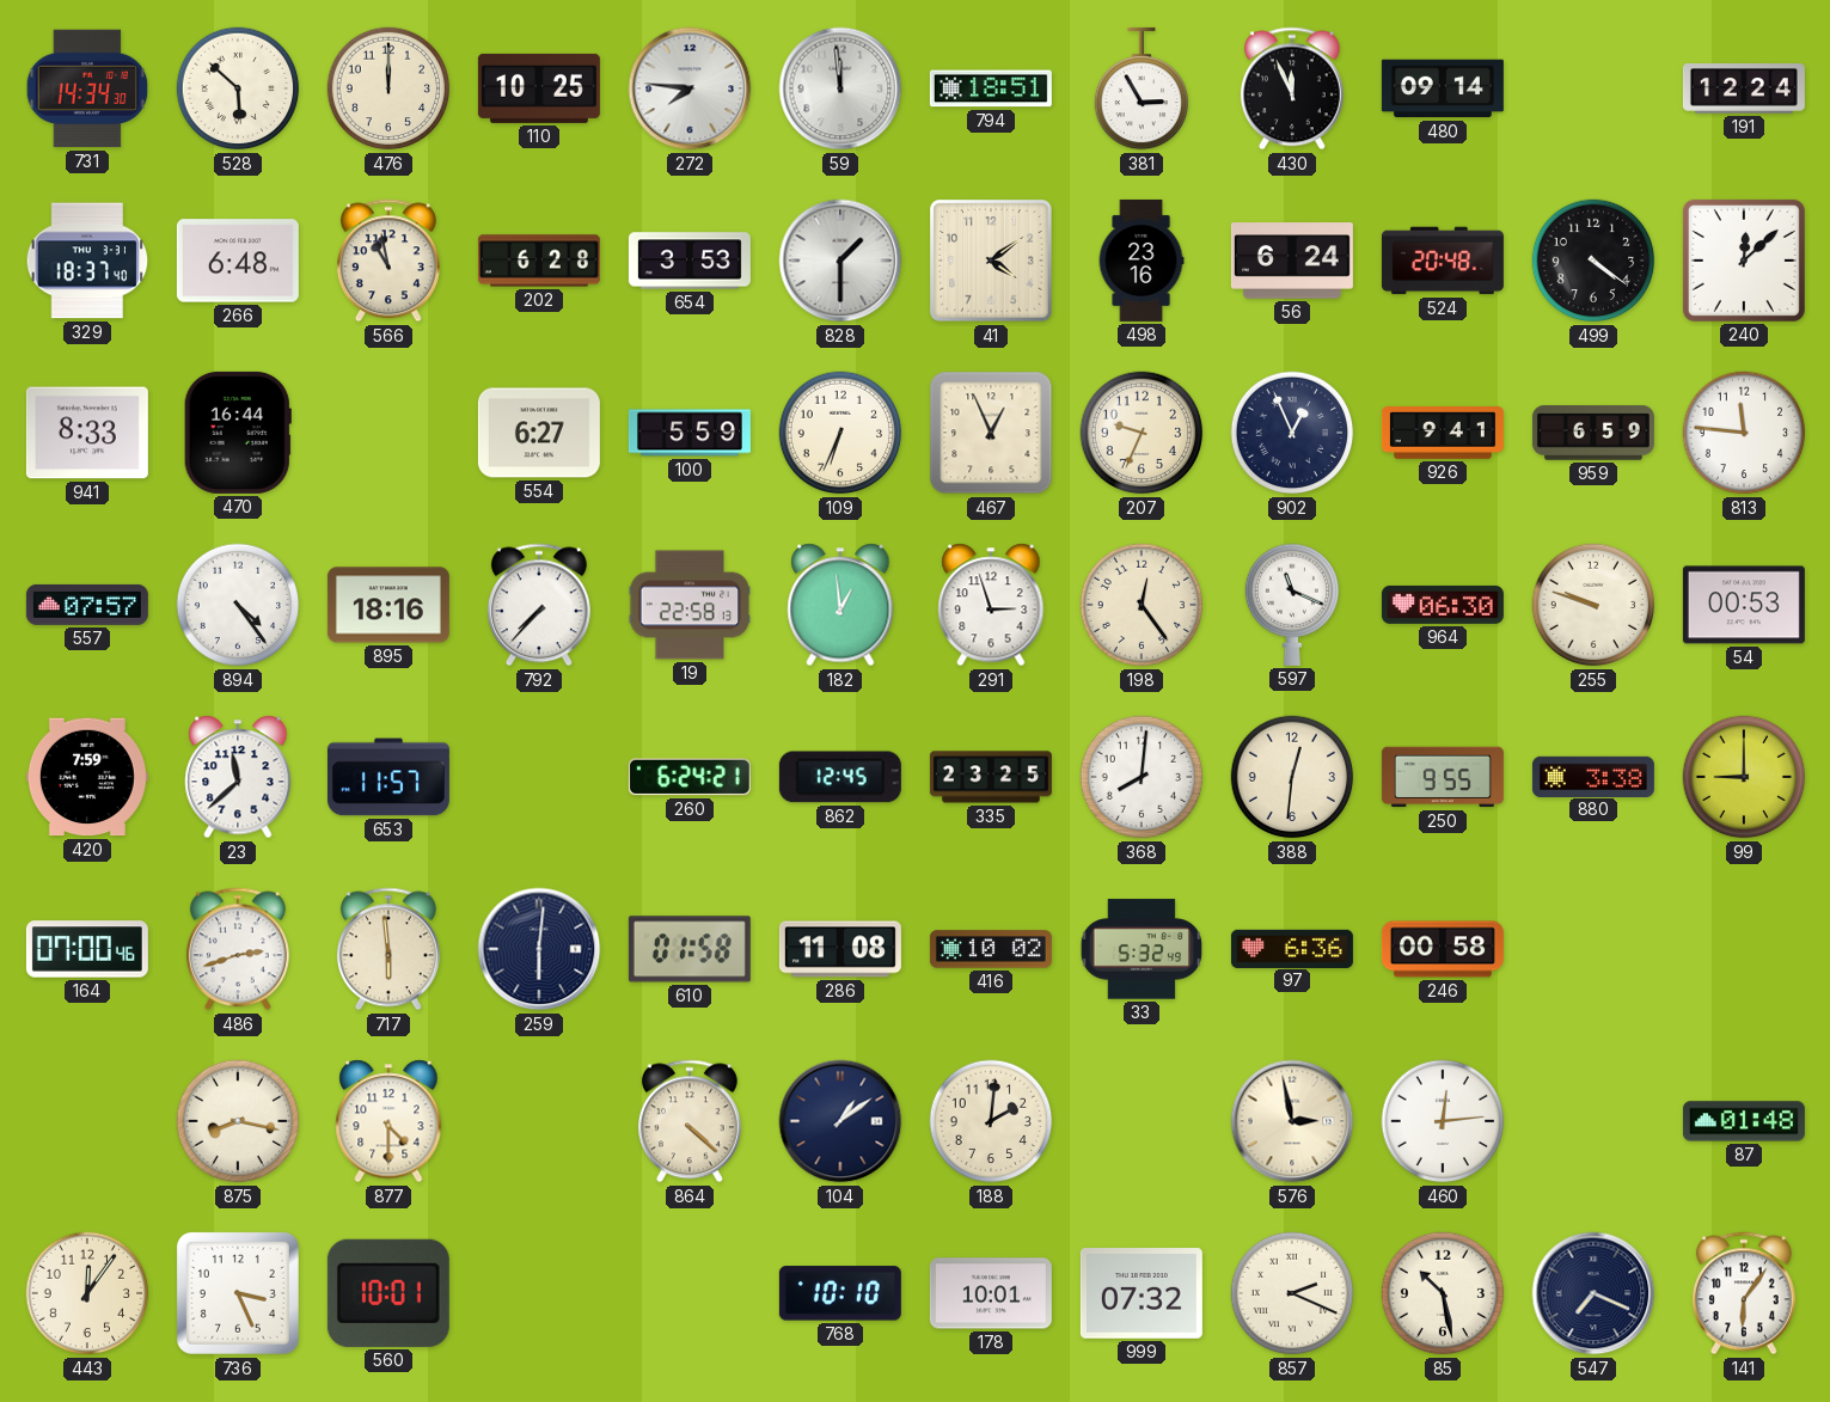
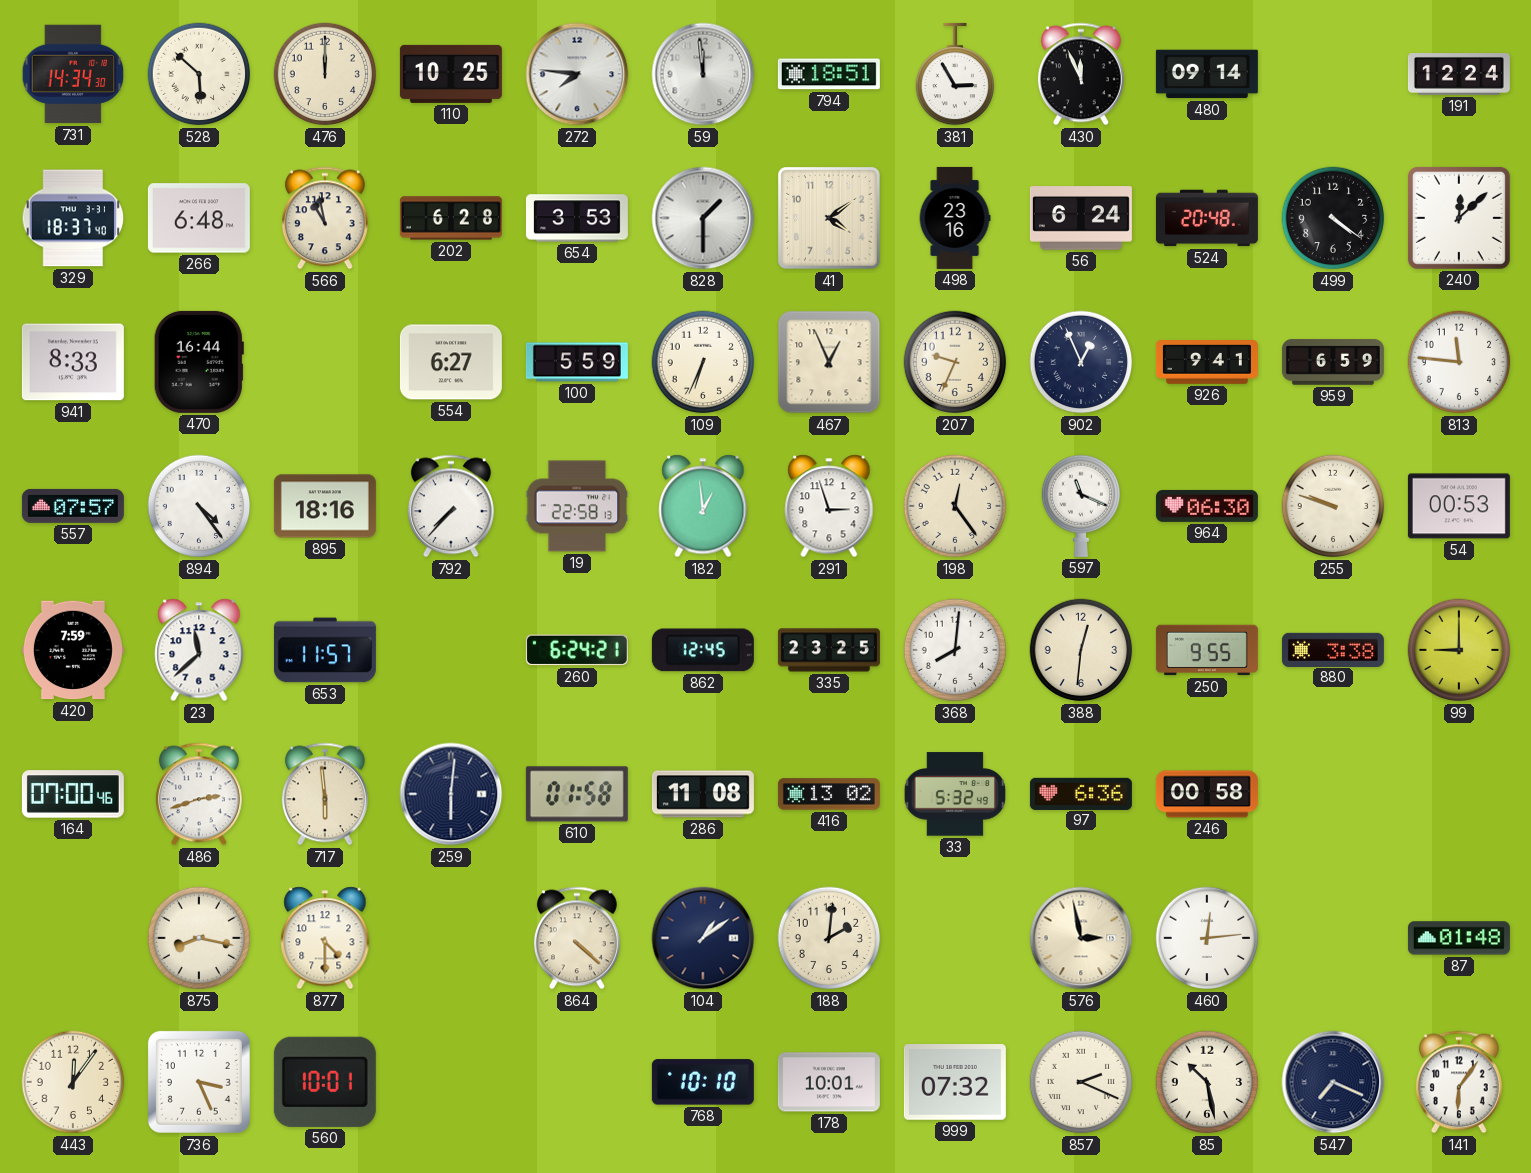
416: 10:02 -> 13:02
